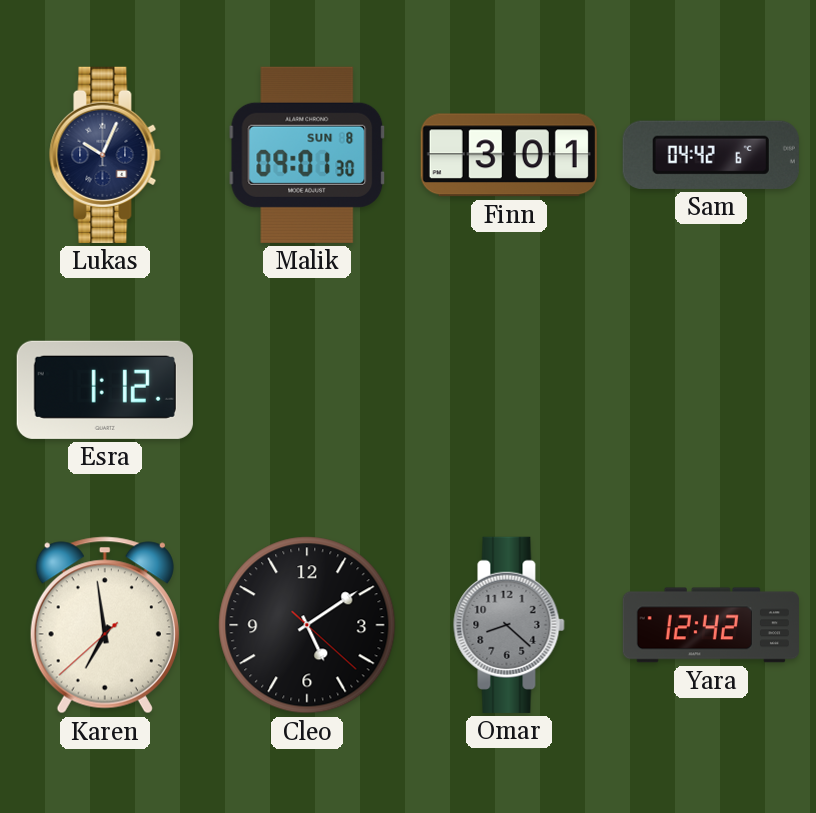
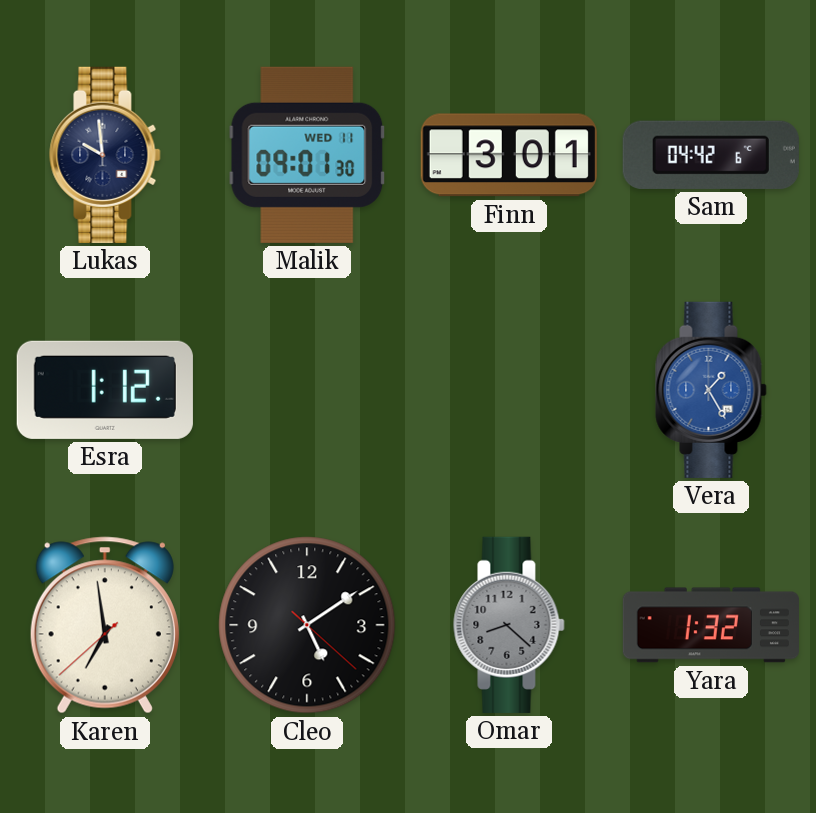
Lukas: 10:04 -> 9:59
Malik date: SUN 8 -> WED 11
Vera: none -> 1:25
Yara: 12:42 -> 1:32
